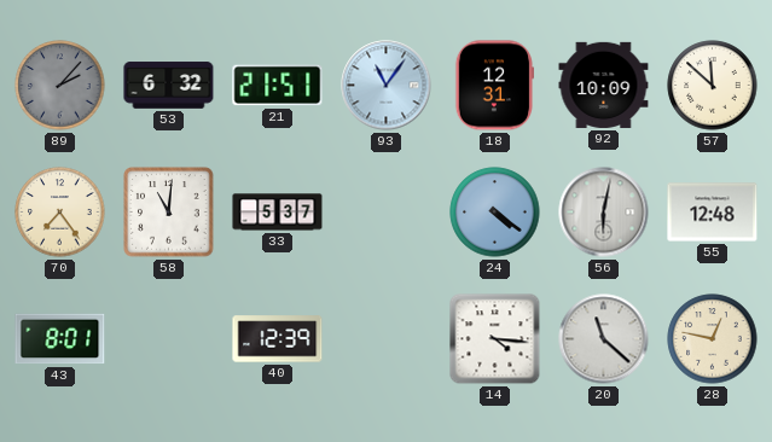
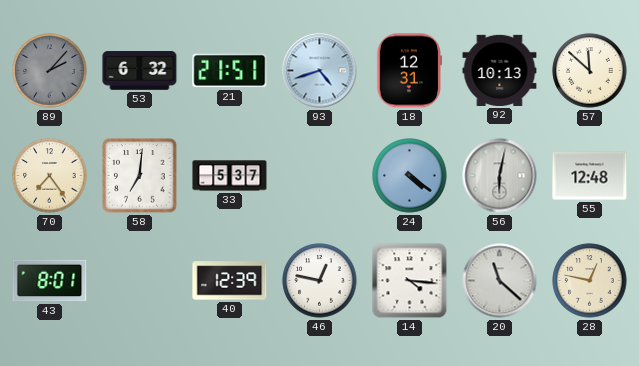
93: 11:06 -> 4:42
92: 10:09 -> 10:13
58: 11:01 -> 7:01
46: none -> 12:47
